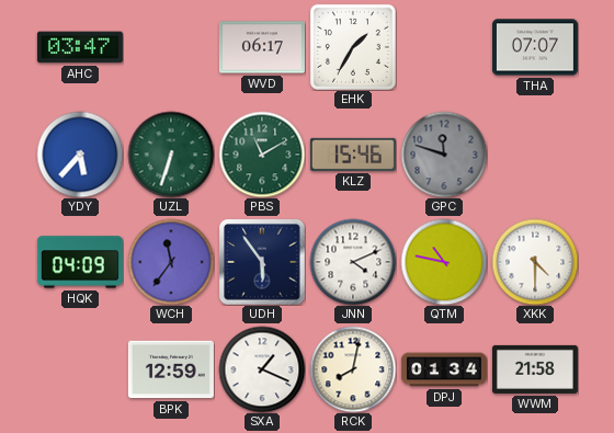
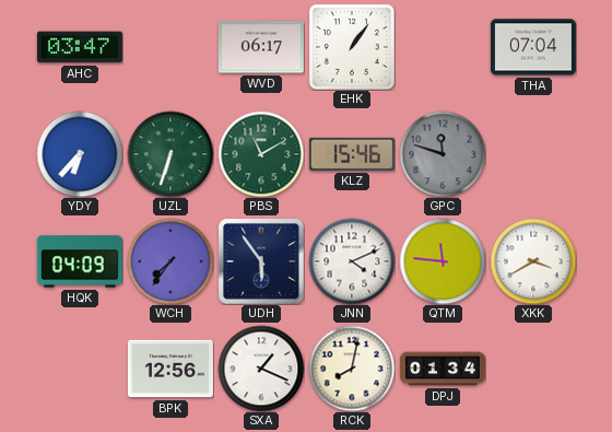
EHK: 1:35 -> 1:06
THA: 07:07 -> 07:04
YDY: 5:37 -> 6:37
WCH: 11:36 -> 7:36
QTM: 10:47 -> 11:46
XKK: 4:30 -> 3:40
BPK: 12:59 -> 12:56
WWM: 21:58 -> none
